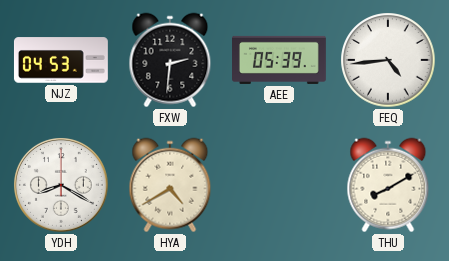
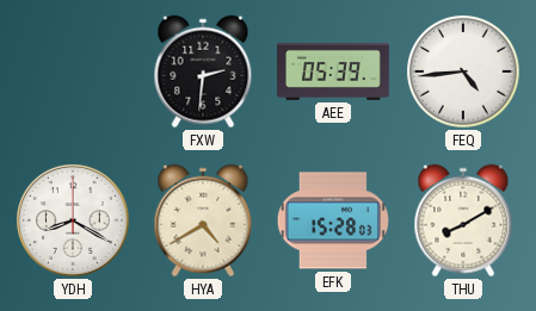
NJZ: 04:53 -> none
EFK: none -> 15:28
